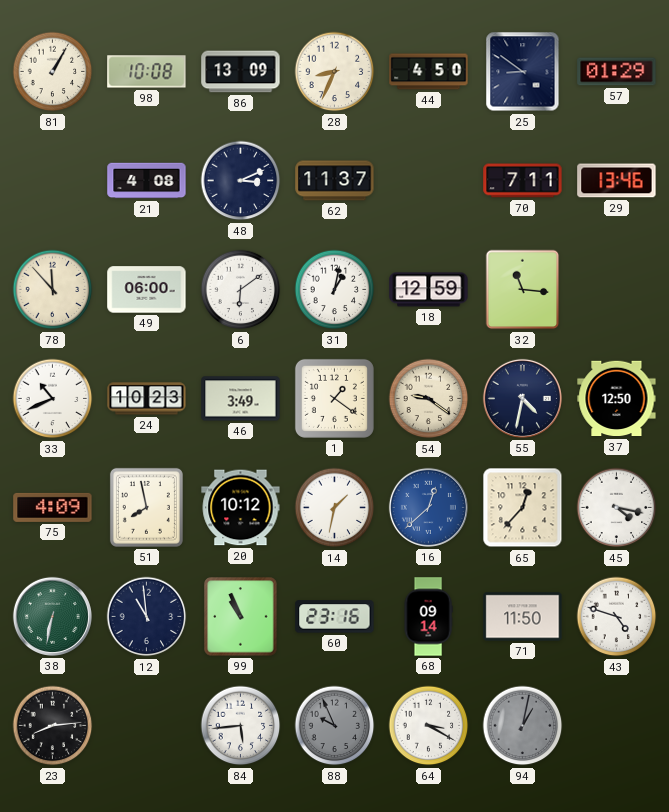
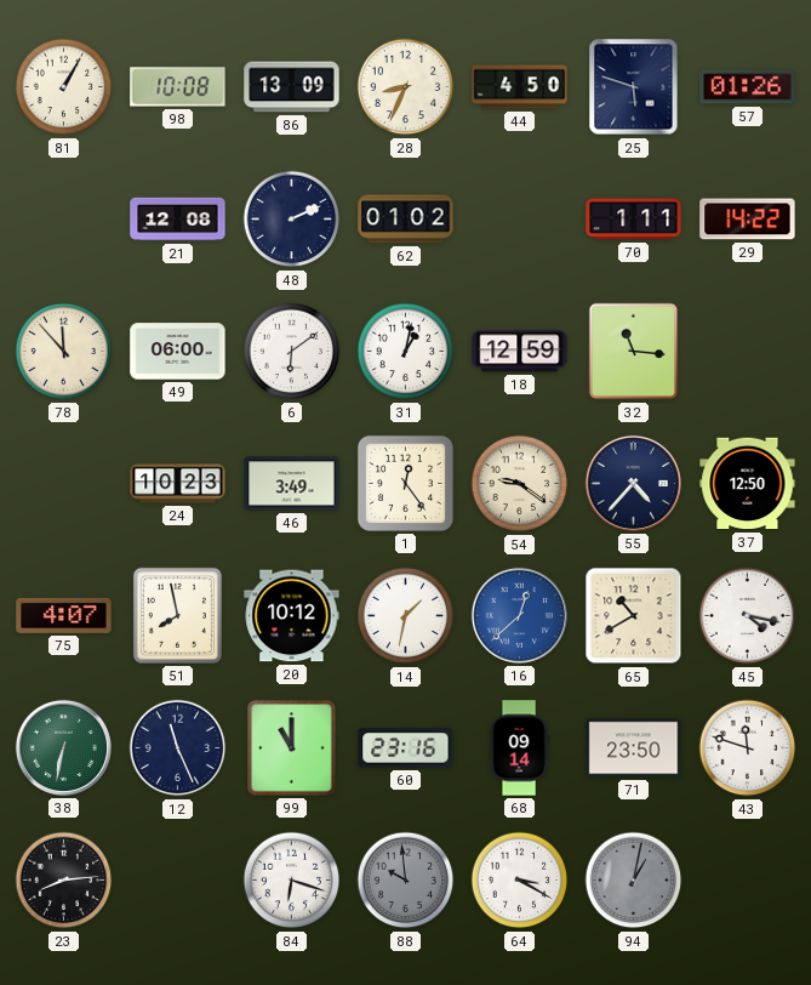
25: 8:51 -> 5:48
57: 01:29 -> 01:26
21: 4:08 -> 12:08
48: 3:11 -> 2:11
62: 11:37 -> 01:02
70: 7:11 -> 1:11
29: 13:46 -> 14:22
33: 10:41 -> none
1: 1:21 -> 12:24
55: 4:32 -> 4:37
75: 4:09 -> 4:07
65: 12:37 -> 10:40
12: 10:59 -> 11:26
99: 10:56 -> 11:00
71: 11:50 -> 23:50
43: 4:48 -> 11:48
84: 5:44 -> 6:18
88: 9:56 -> 9:59
